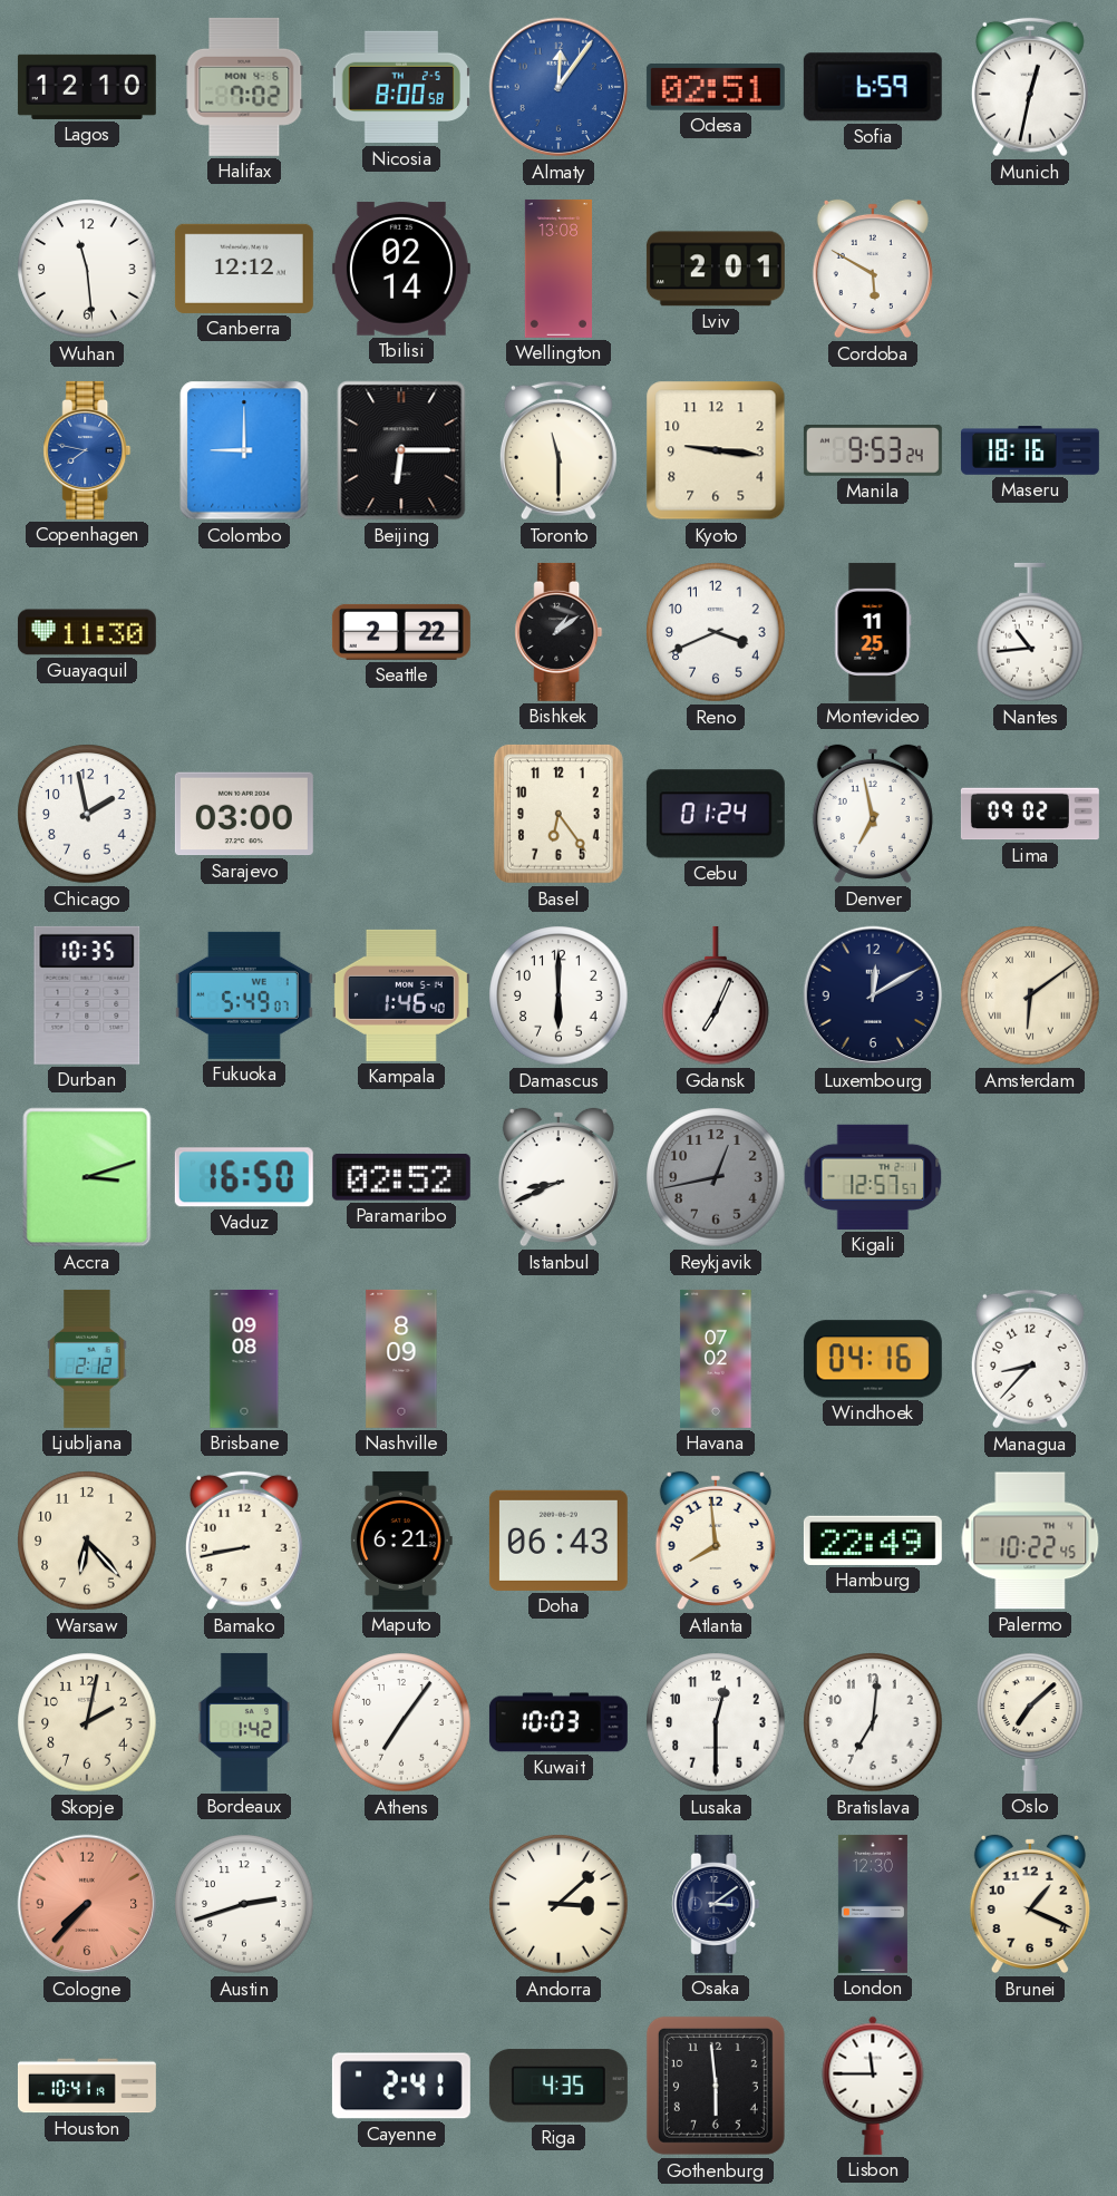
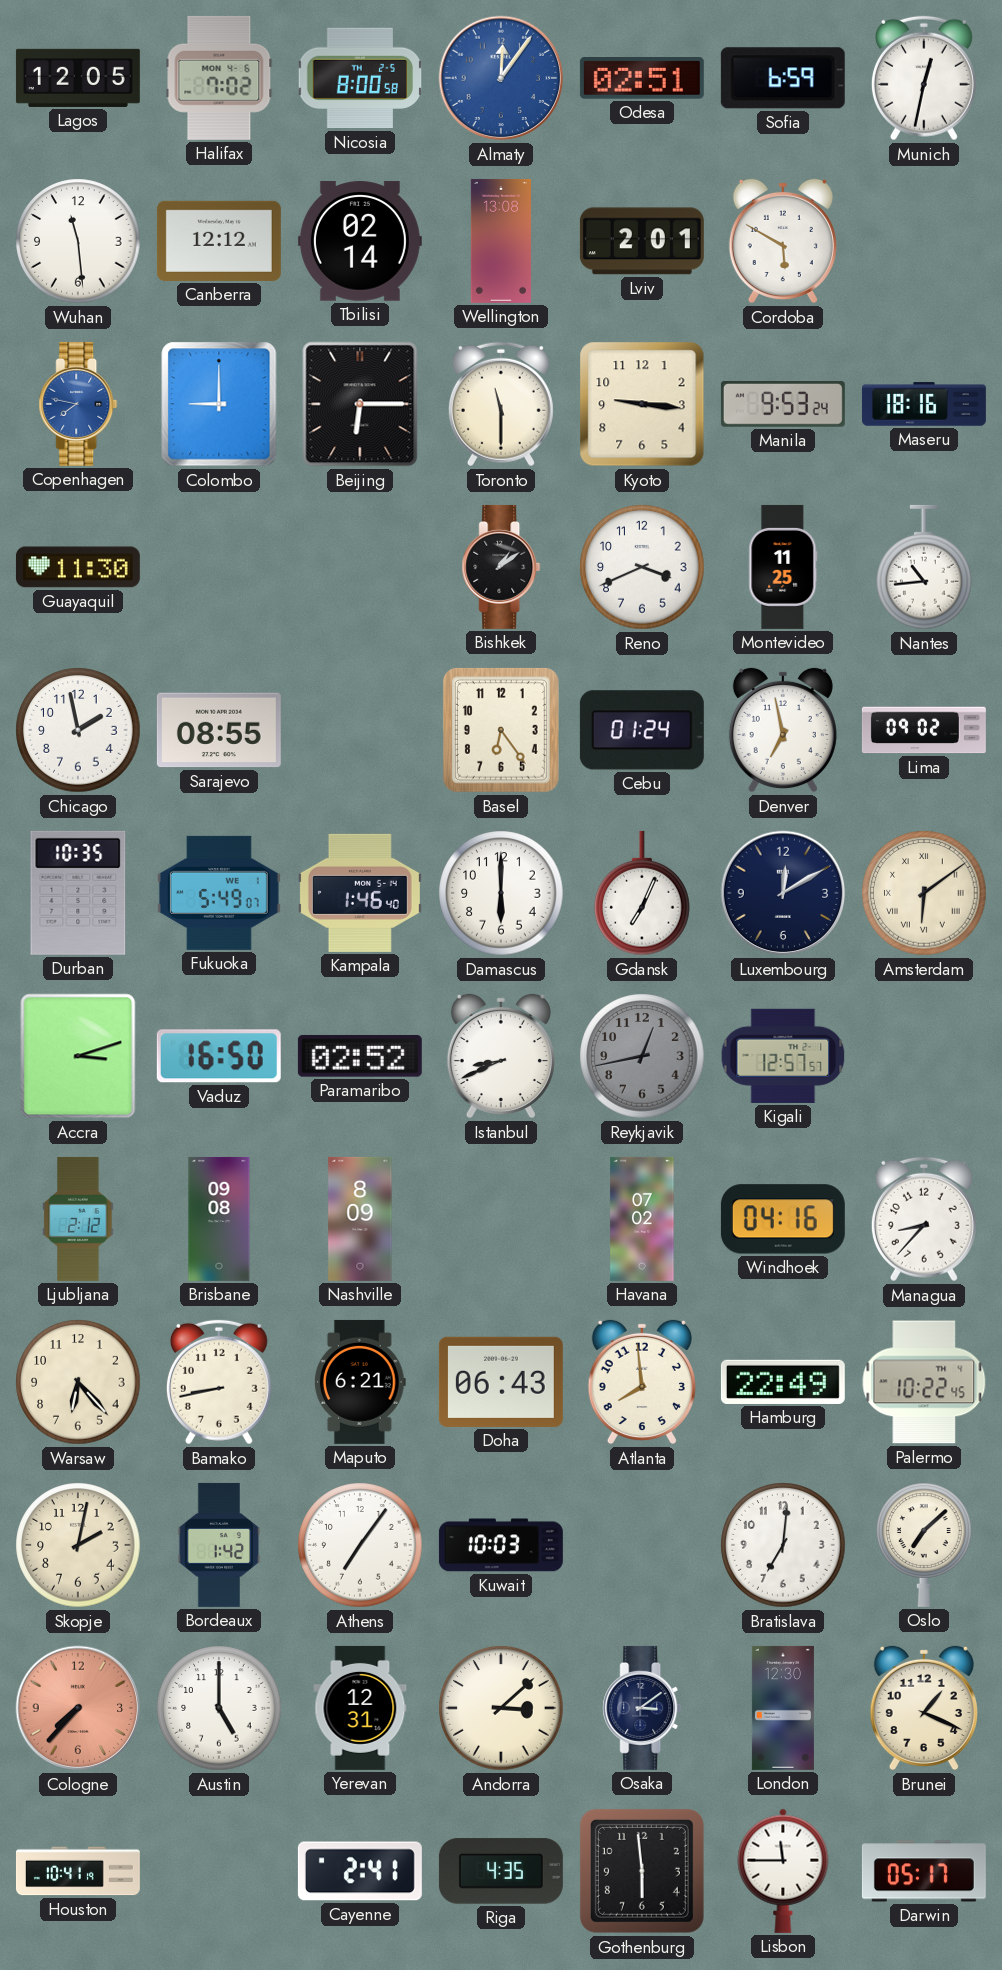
Lagos: 12:10 -> 12:05
Seattle: 2:22 -> none
Sarajevo: 03:00 -> 08:55
Lusaka: 12:30 -> none
Austin: 2:42 -> 5:00
Yerevan: none -> 12:31
Darwin: none -> 05:17
